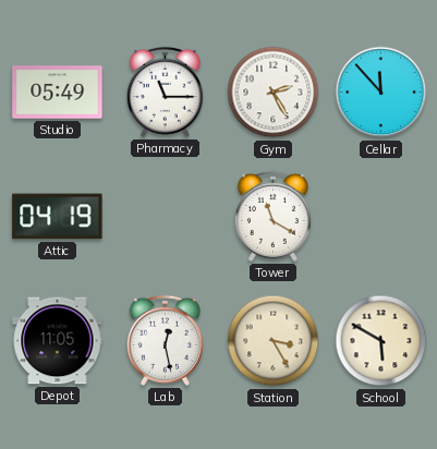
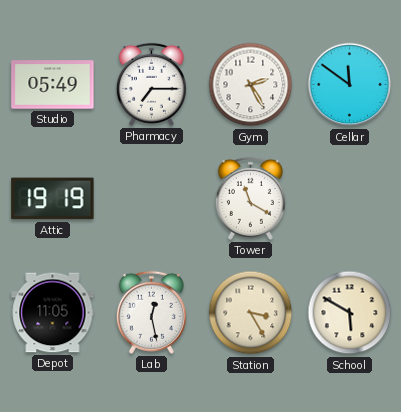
Pharmacy: 11:15 -> 7:15
Cellar: 11:53 -> 11:51
Attic: 04:19 -> 19:19
